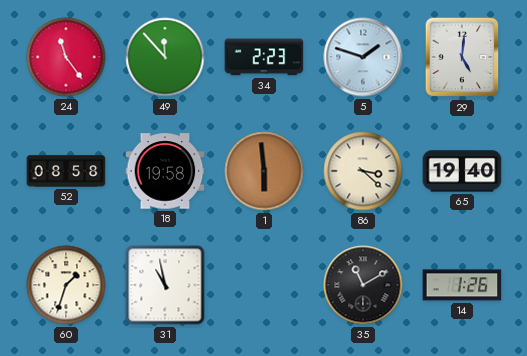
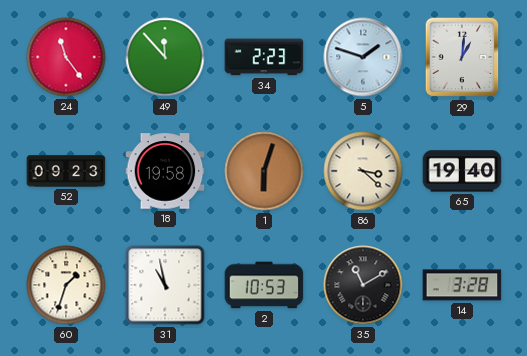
29: 5:01 -> 1:01
52: 08:58 -> 09:23
1: 5:59 -> 6:03
2: none -> 10:53
14: 1:26 -> 3:28
